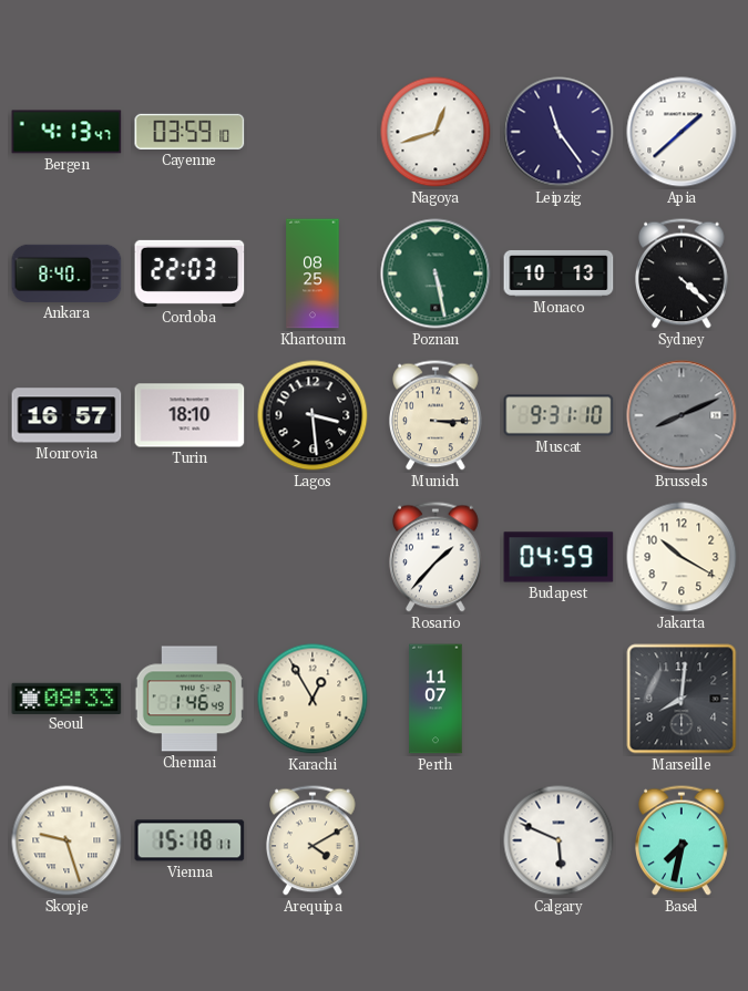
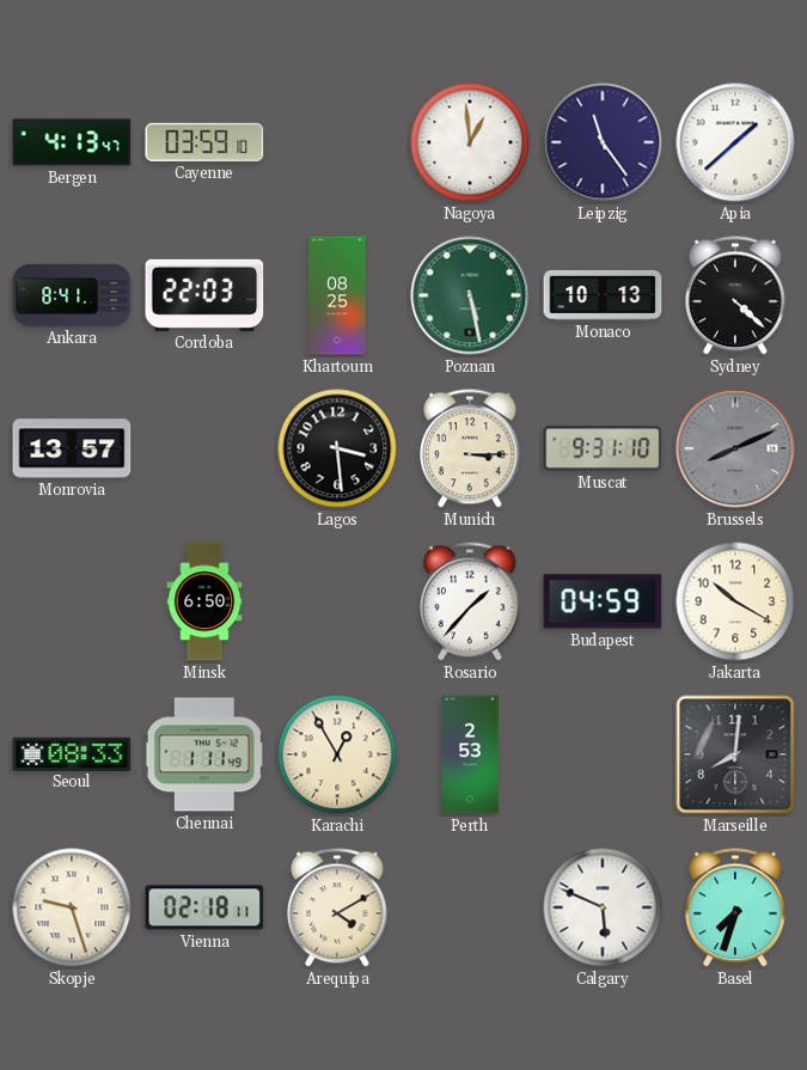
Nagoya: 12:42 -> 12:59
Ankara: 8:40 -> 8:41
Monrovia: 16:57 -> 13:57
Turin: 18:10 -> none
Minsk: none -> 6:50
Chennai: 1:46 -> 1:11
Perth: 11:07 -> 2:53
Vienna: 15:18 -> 02:18
Basel: 7:32 -> 7:33
